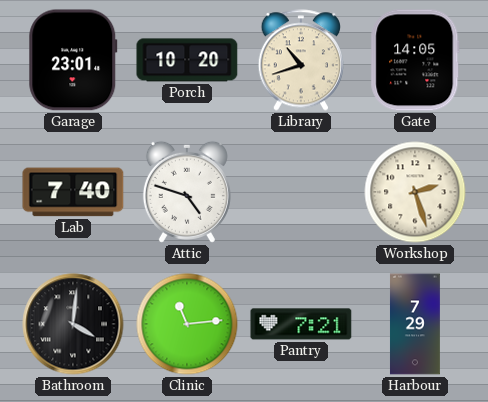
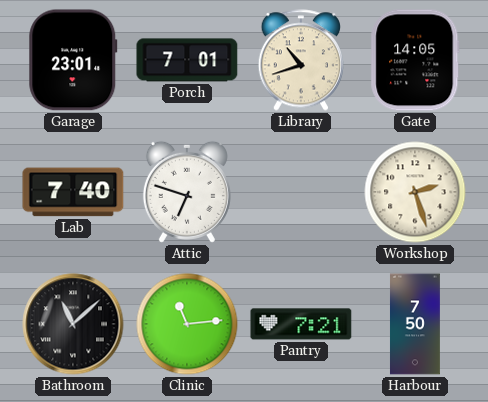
Porch: 10:20 -> 7:01
Attic: 4:48 -> 6:48
Bathroom: 4:01 -> 11:08
Harbour: 7:29 -> 7:50
